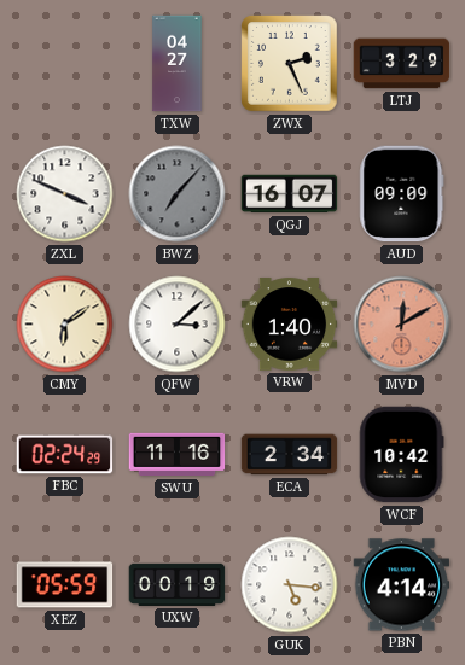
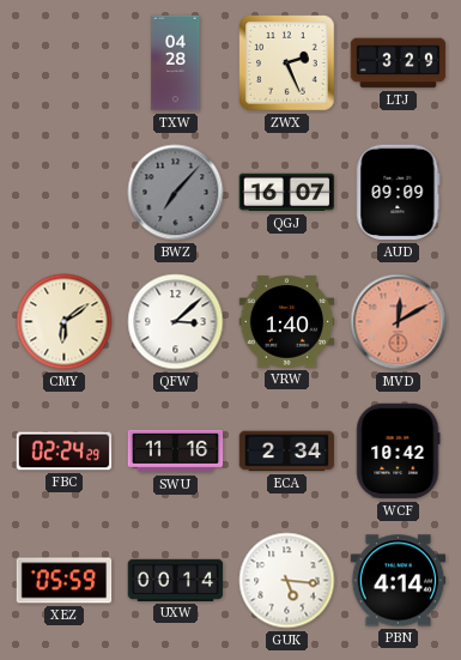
TXW: 04:27 -> 04:28
ZXL: 3:49 -> none
UXW: 00:19 -> 00:14
